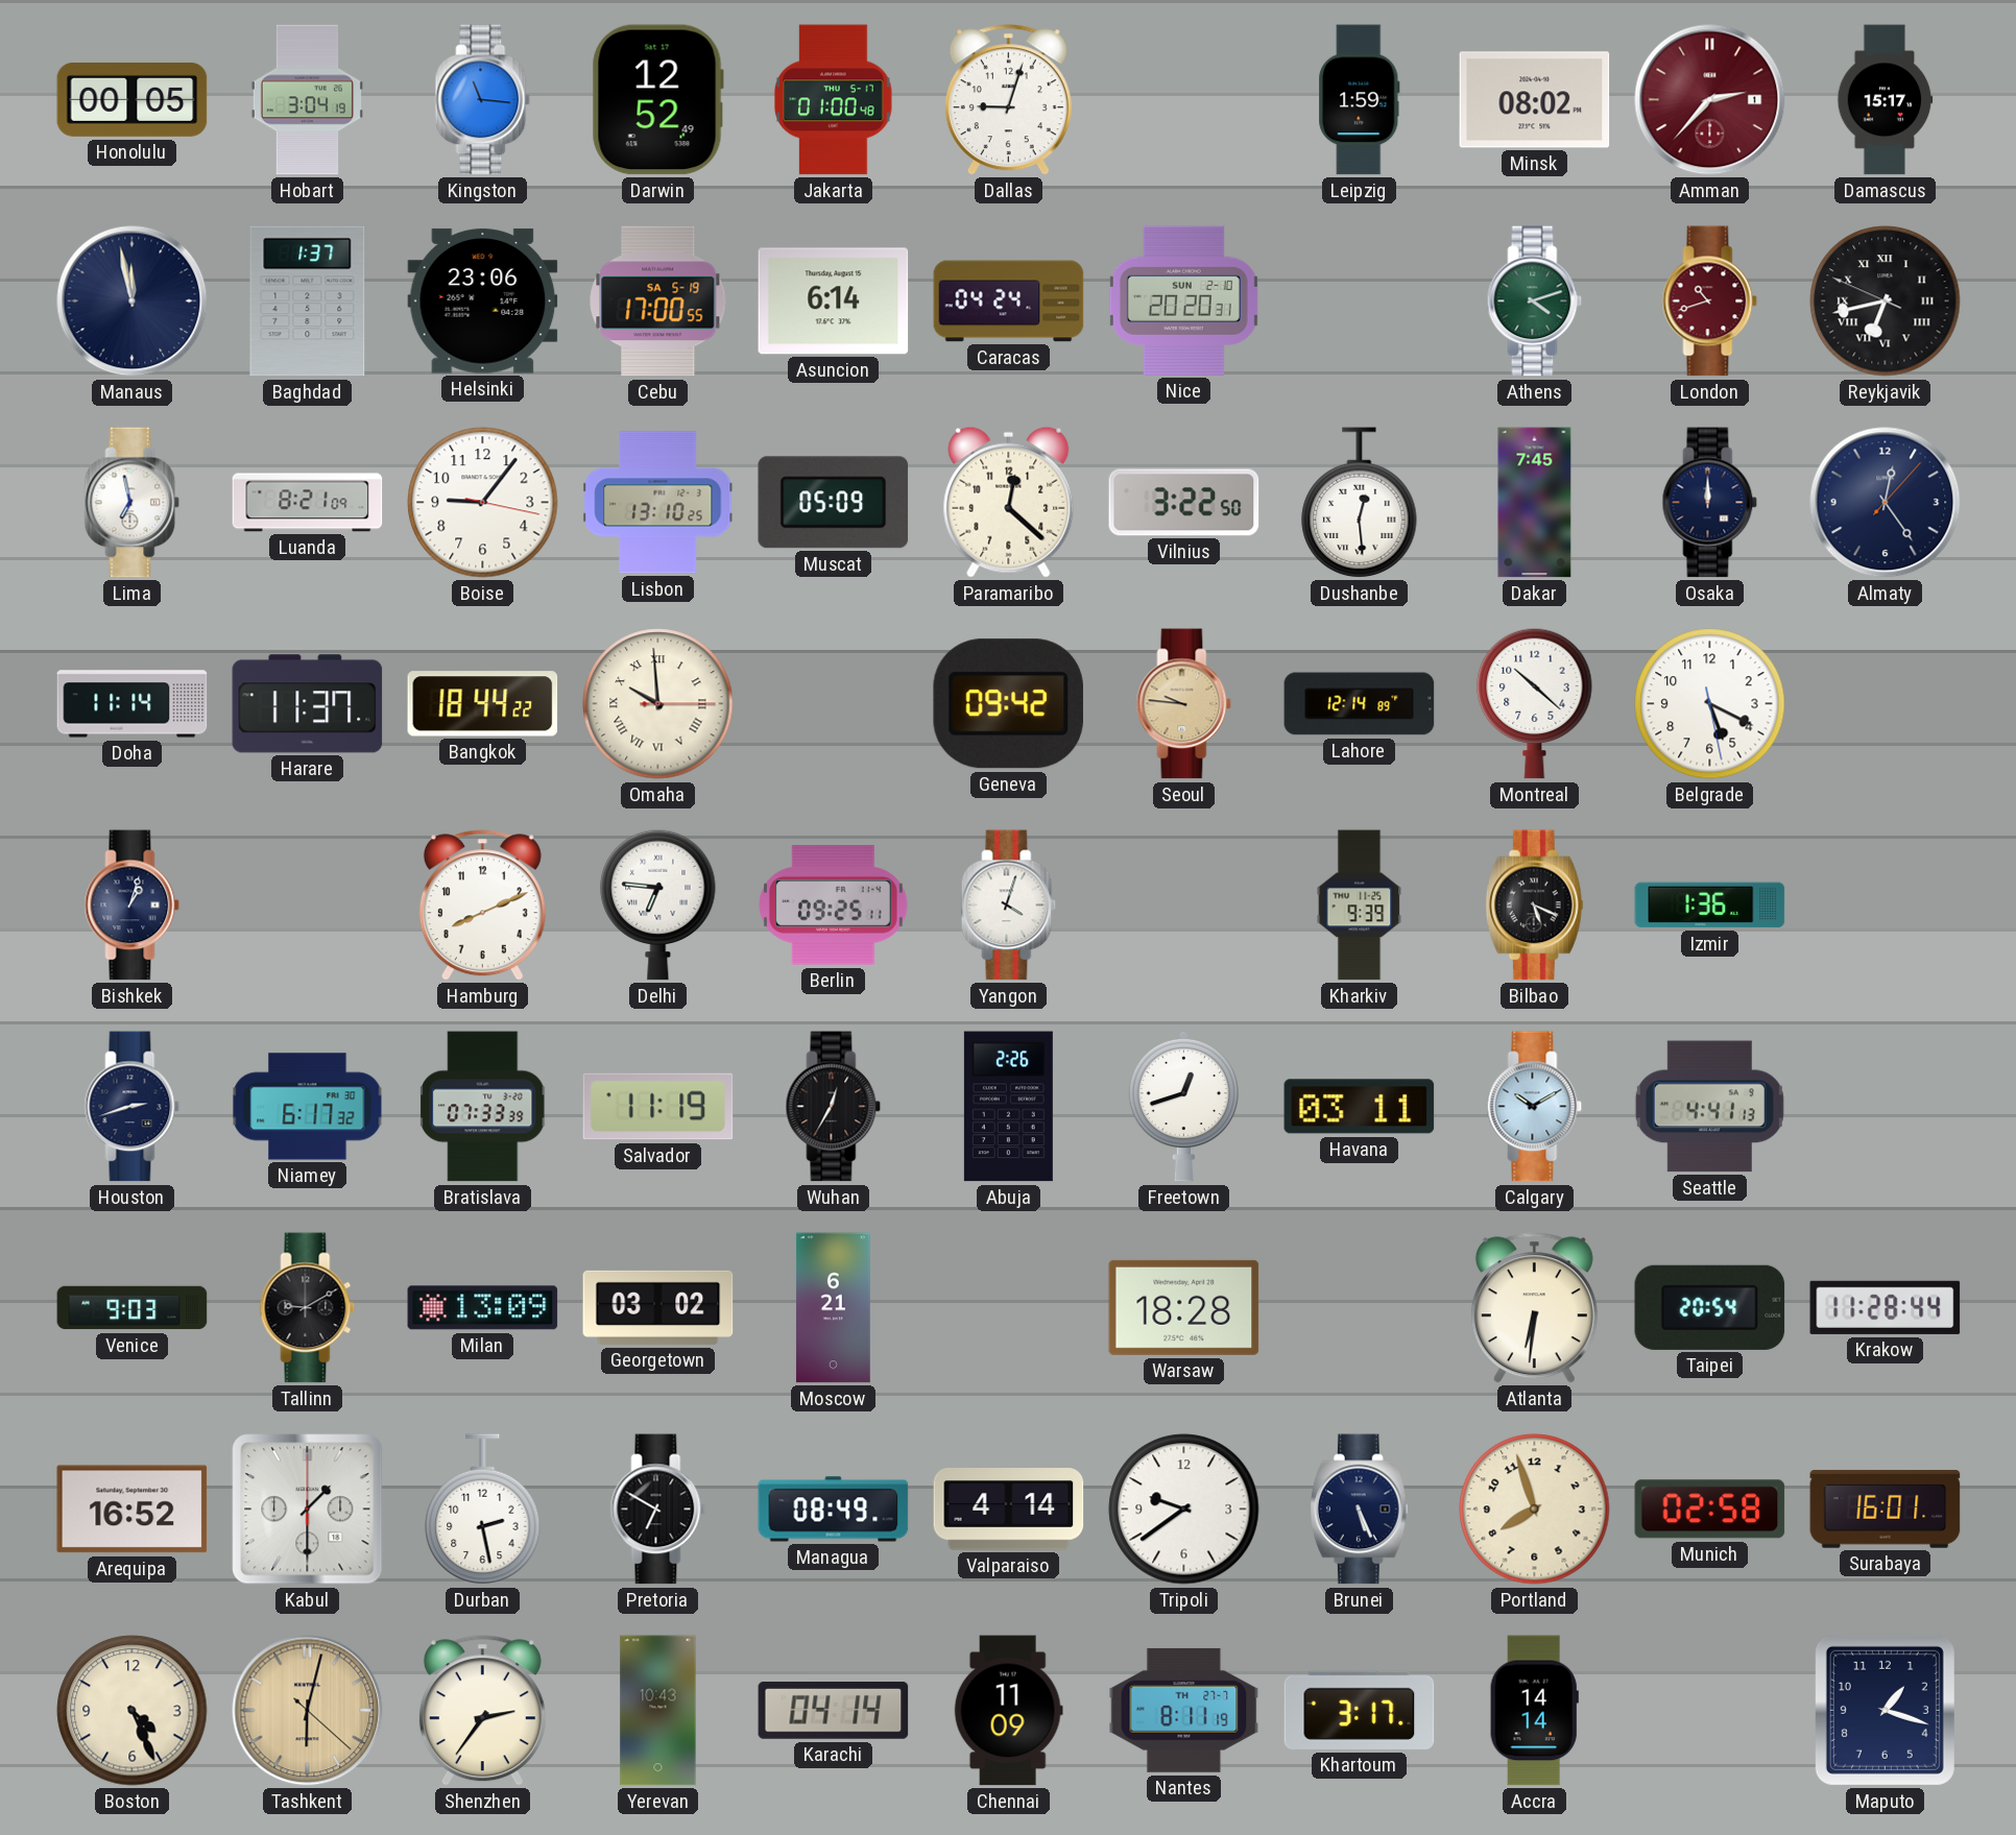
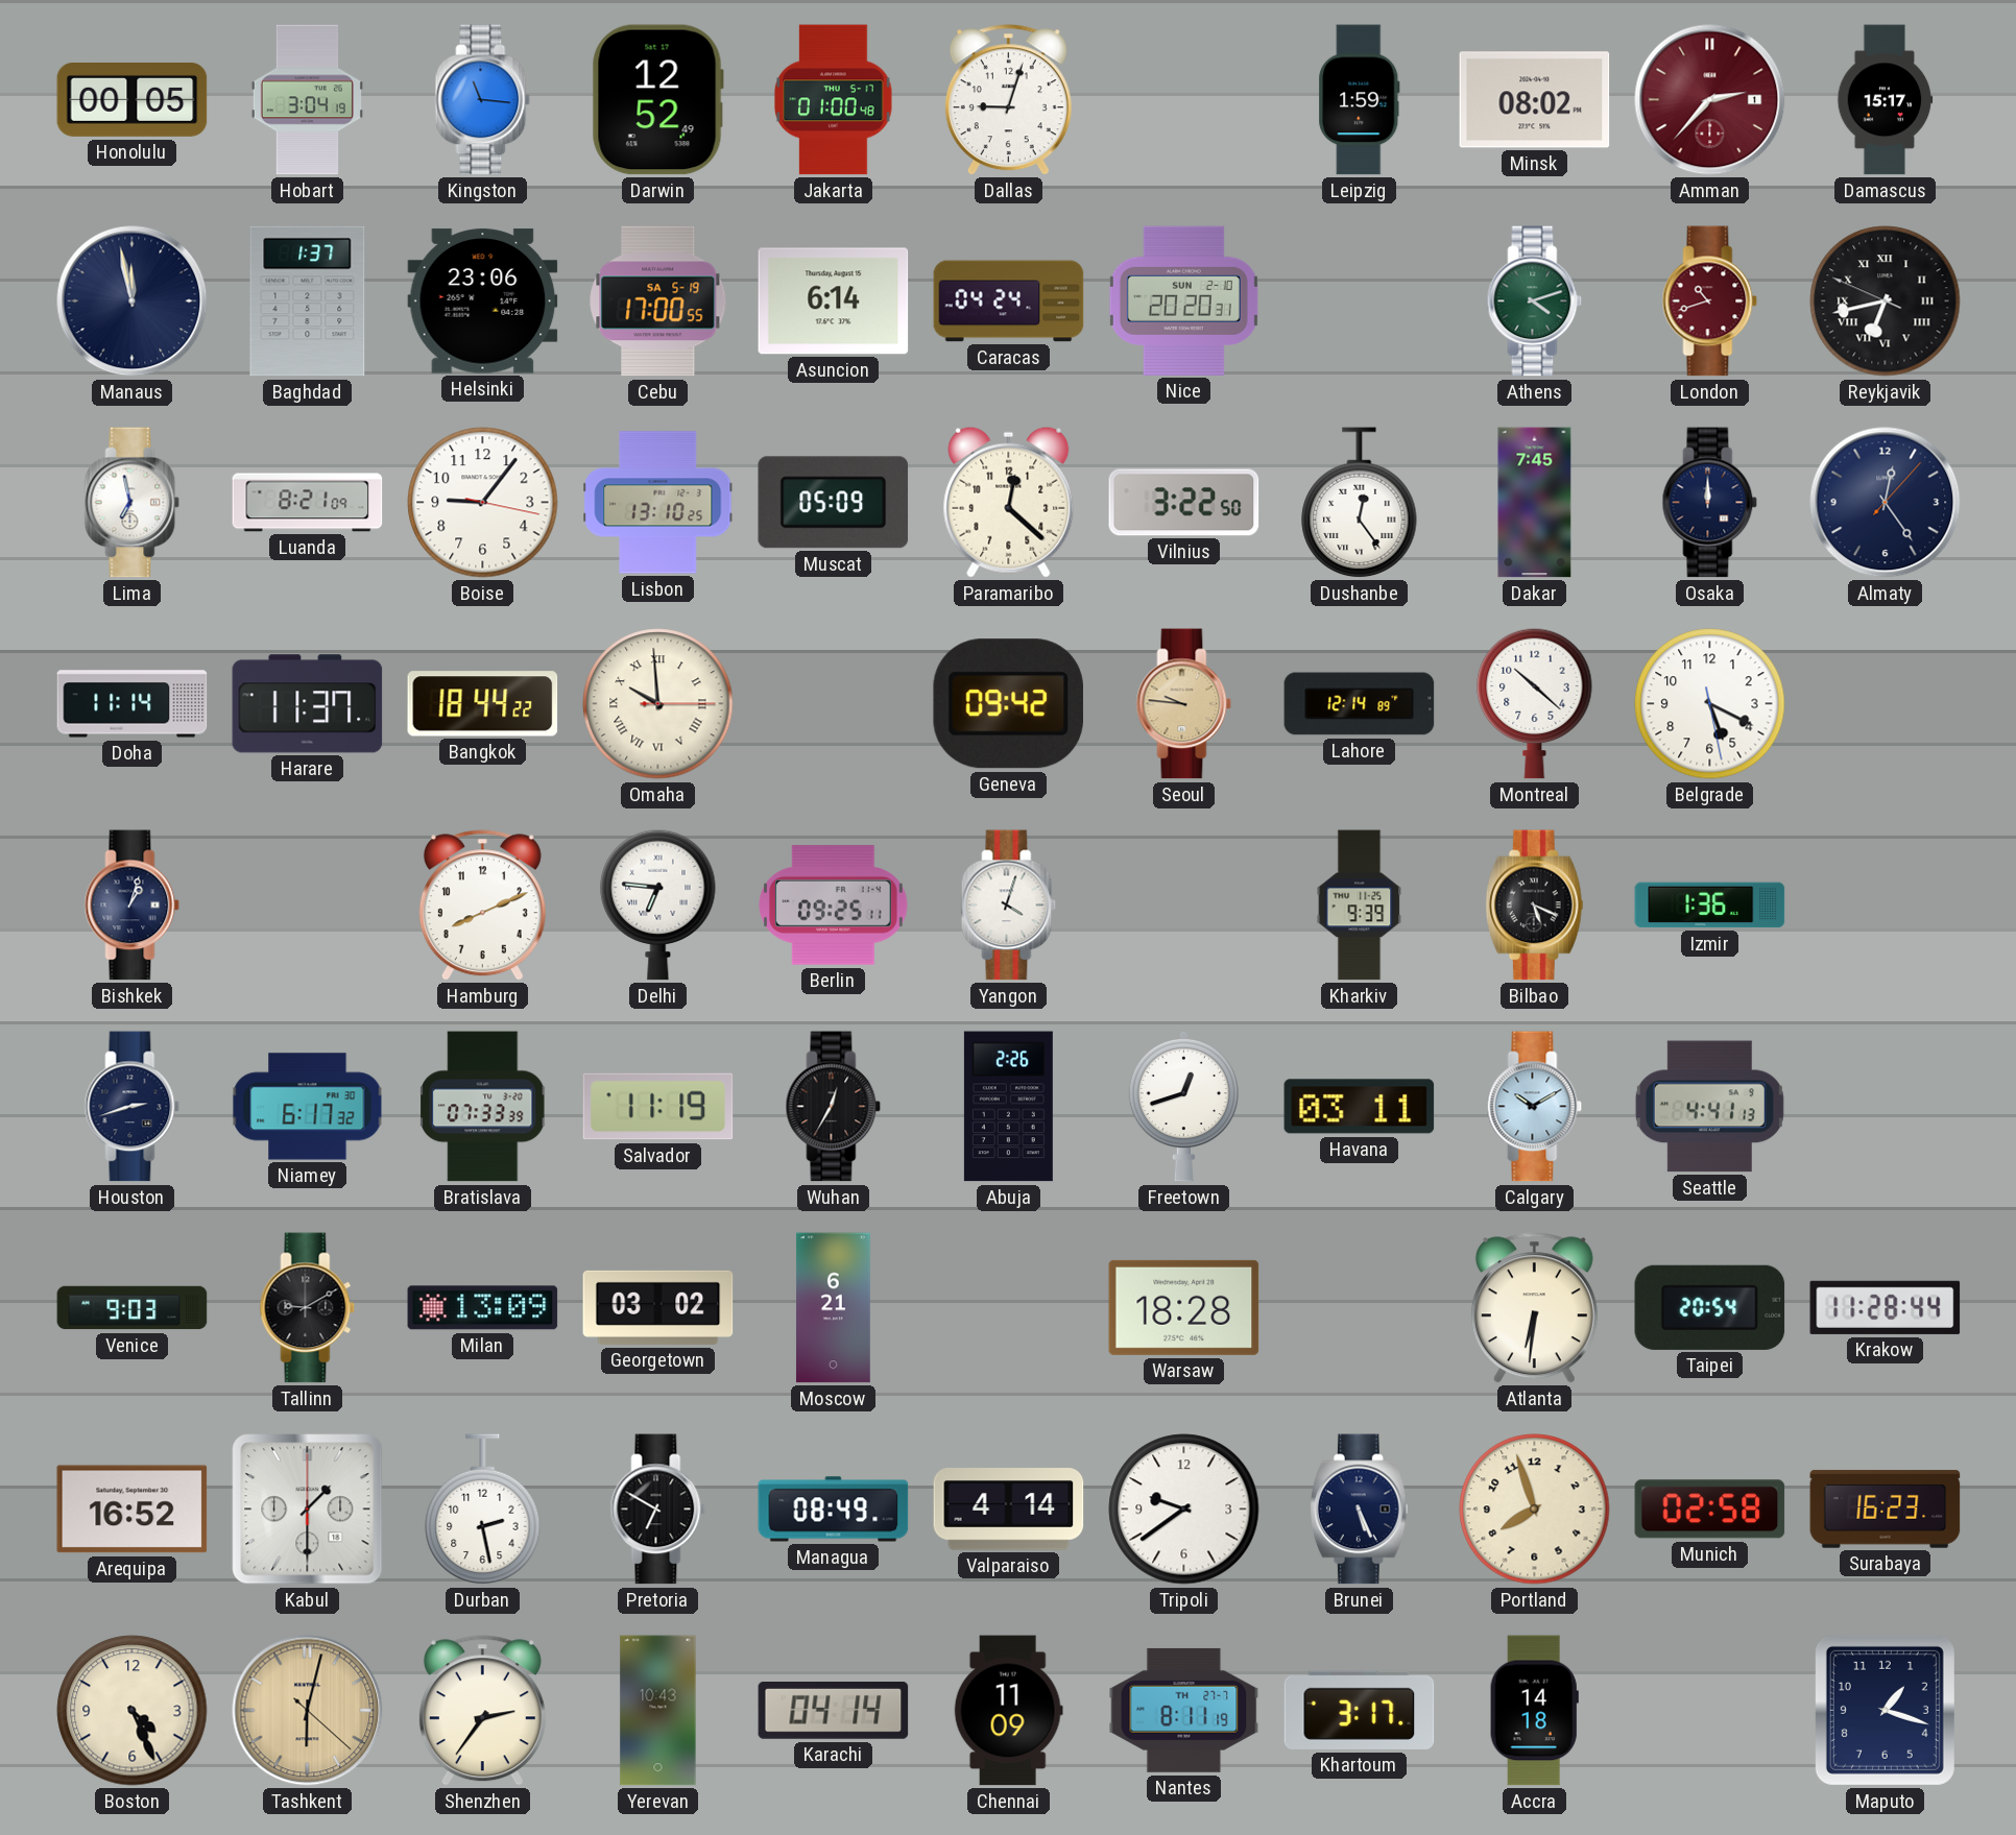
Dushanbe: 12:29 -> 12:24
Surabaya: 16:01 -> 16:23
Accra: 14:14 -> 14:18
